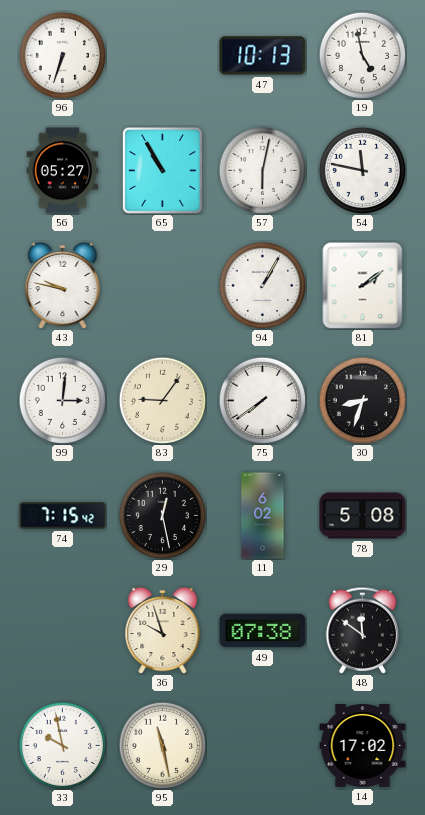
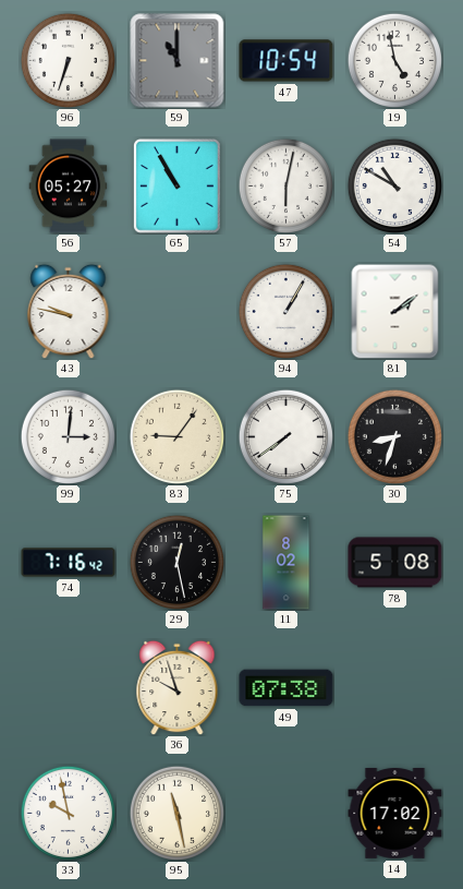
59: none -> 11:00
47: 10:13 -> 10:54
54: 11:47 -> 10:50
74: 7:15 -> 7:16
11: 6:02 -> 8:02
48: 11:51 -> none
